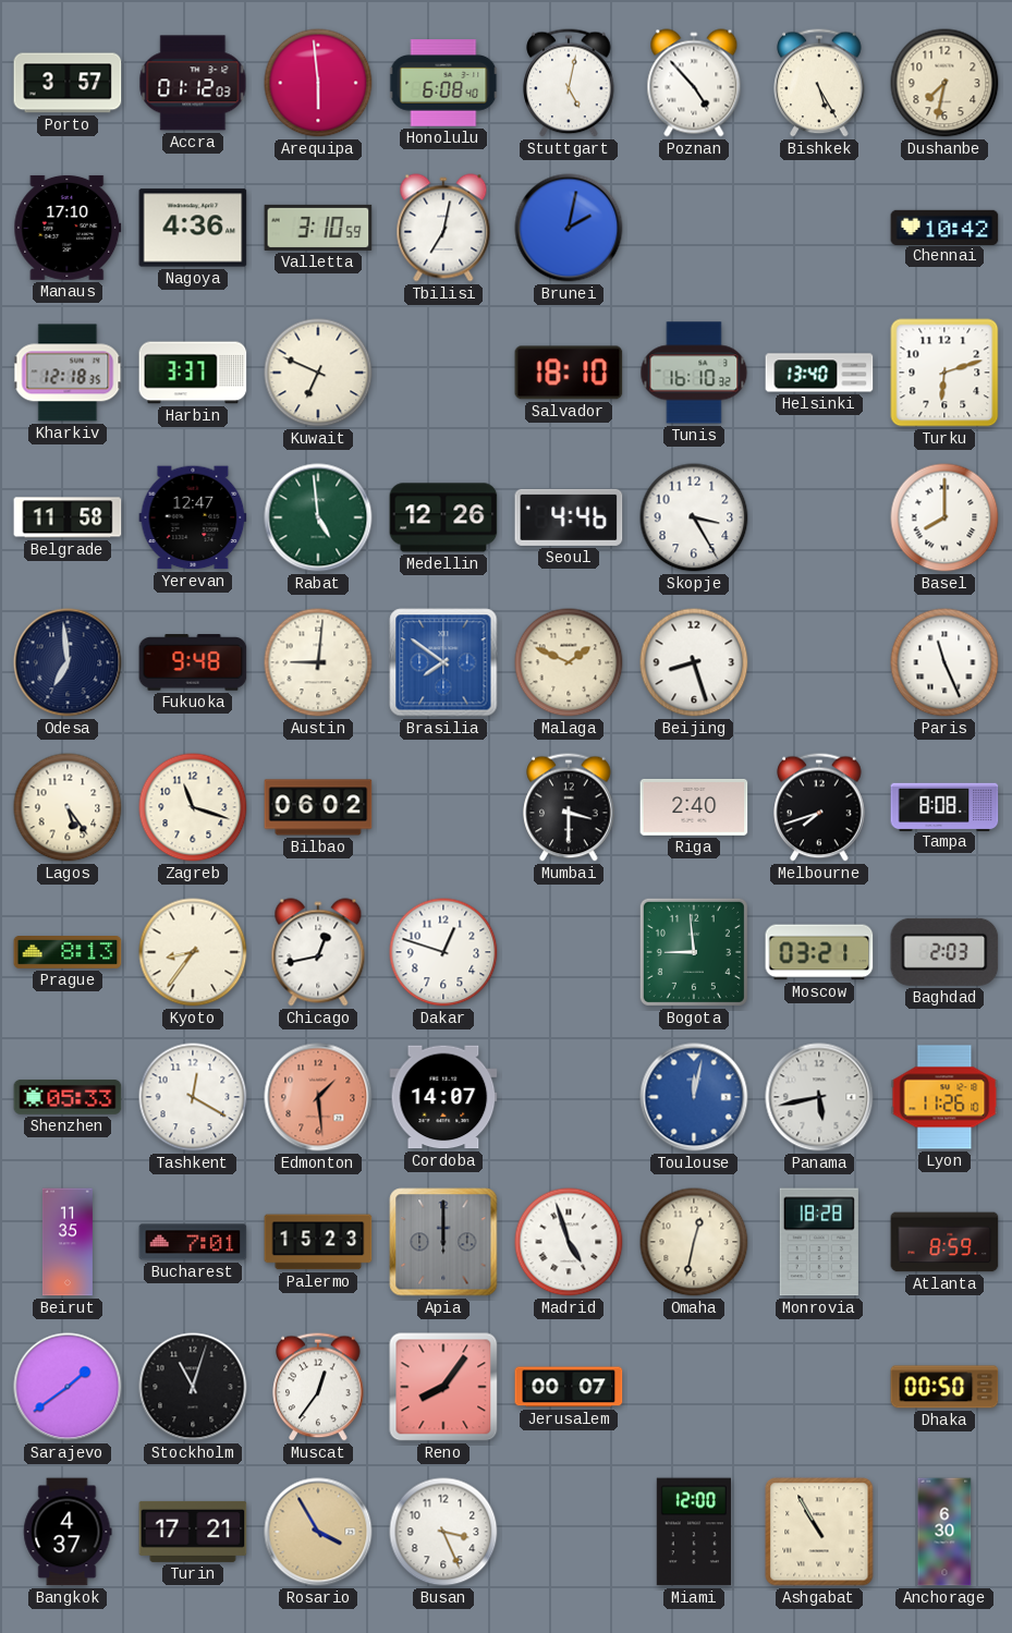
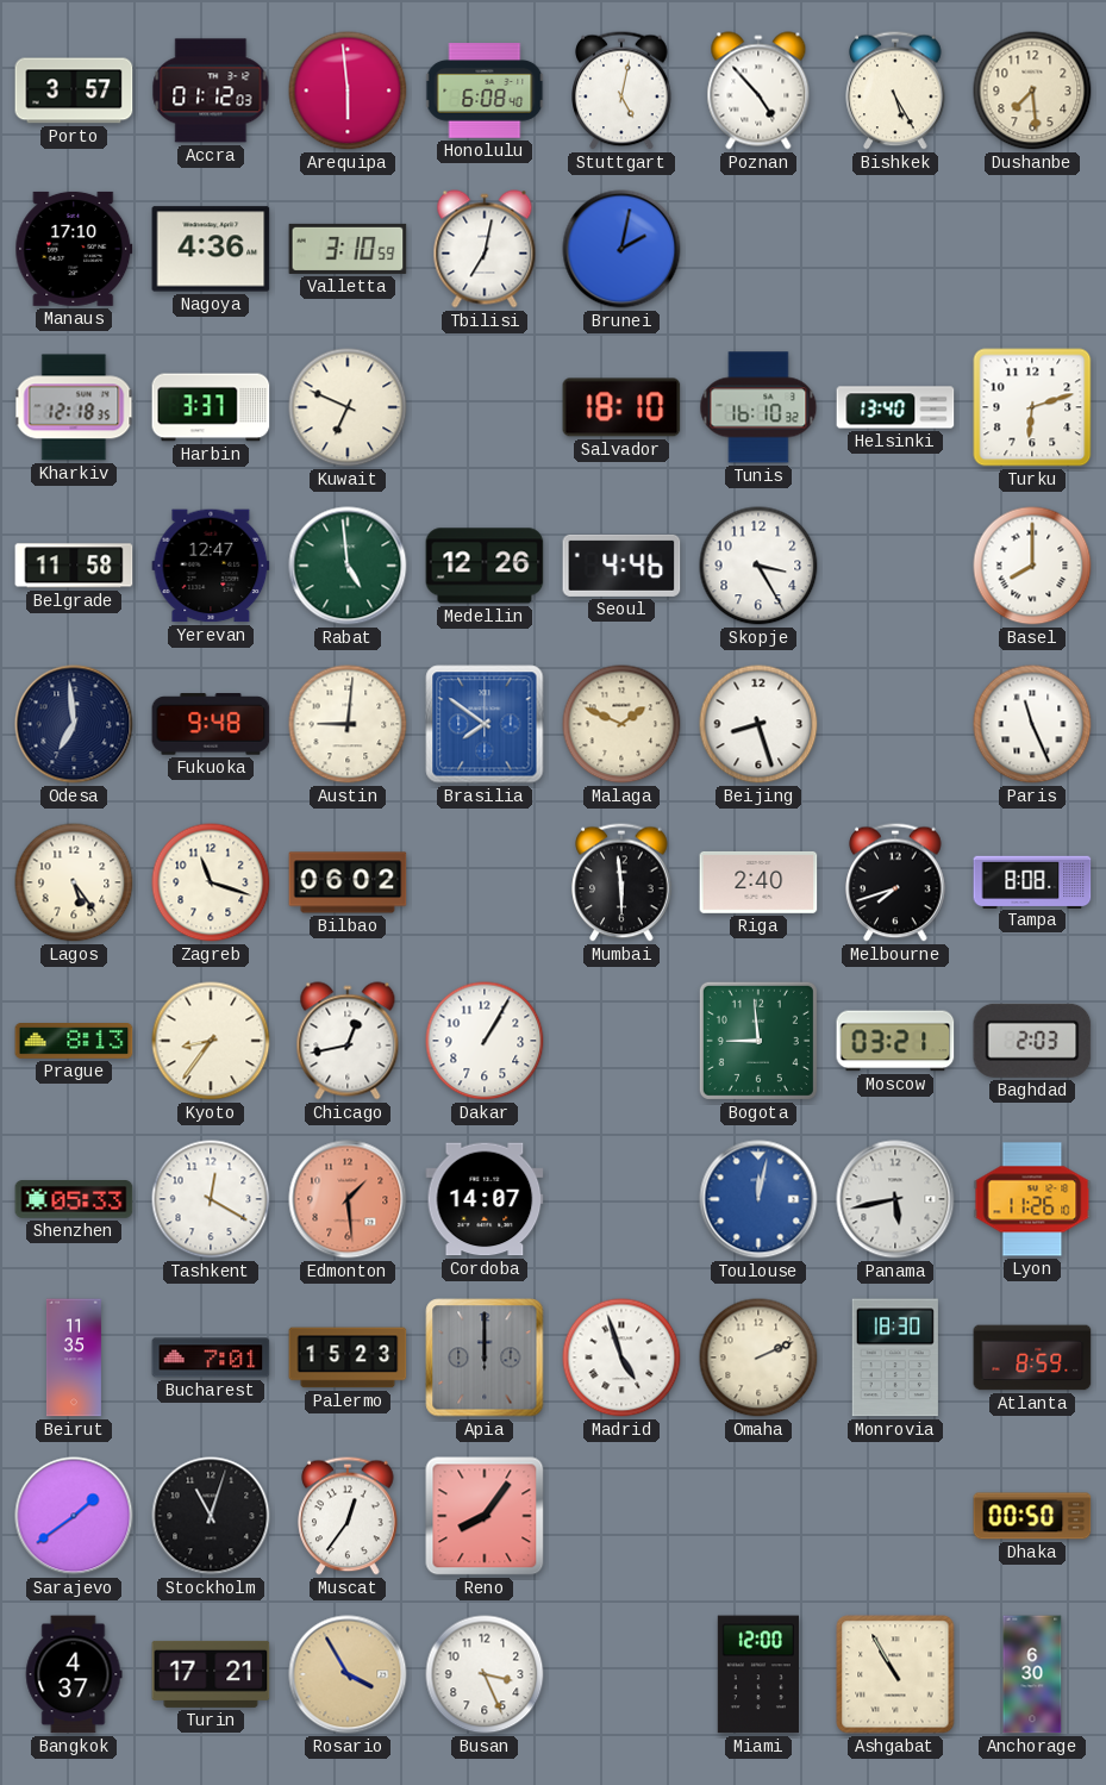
Dushanbe: 7:32 -> 7:29
Chennai: 10:42 -> none
Mumbai: 3:30 -> 5:59
Dakar: 12:48 -> 1:05
Omaha: 12:32 -> 2:11
Monrovia: 18:28 -> 18:30
Jerusalem: 00:07 -> none
